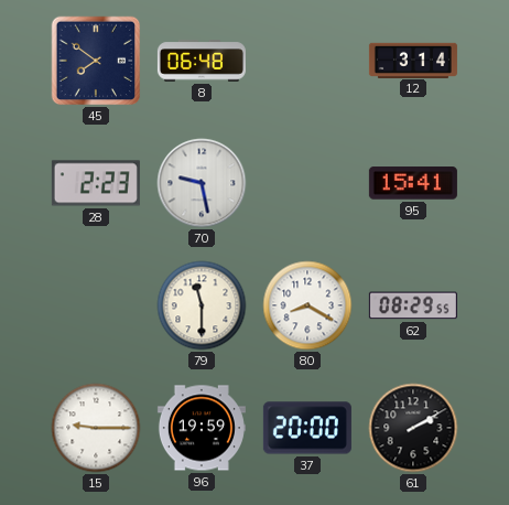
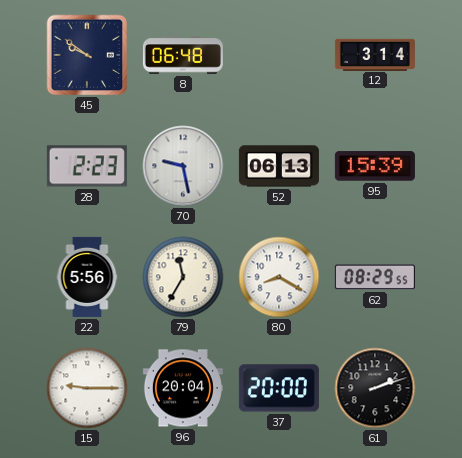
45: 7:51 -> 9:51
52: none -> 06:13
95: 15:41 -> 15:39
22: none -> 5:56
79: 11:30 -> 11:35
96: 19:59 -> 20:04
61: 2:10 -> 2:12
